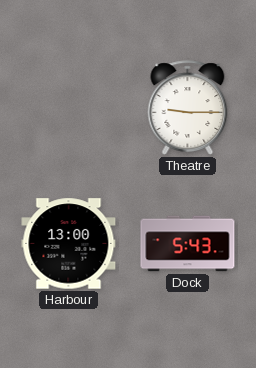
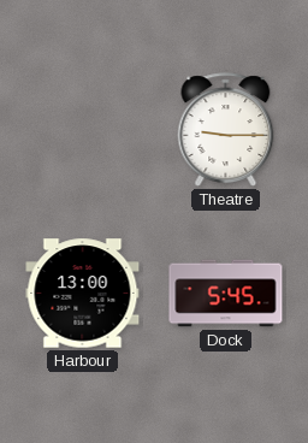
Dock: 5:43 -> 5:45
